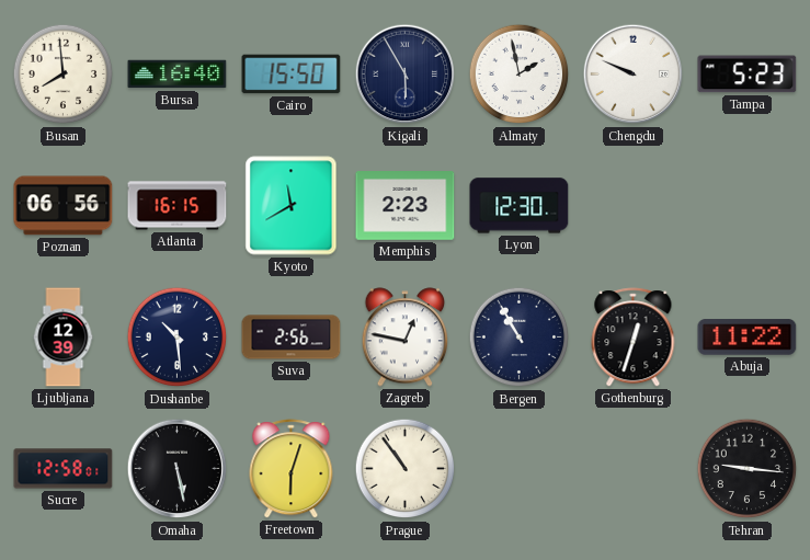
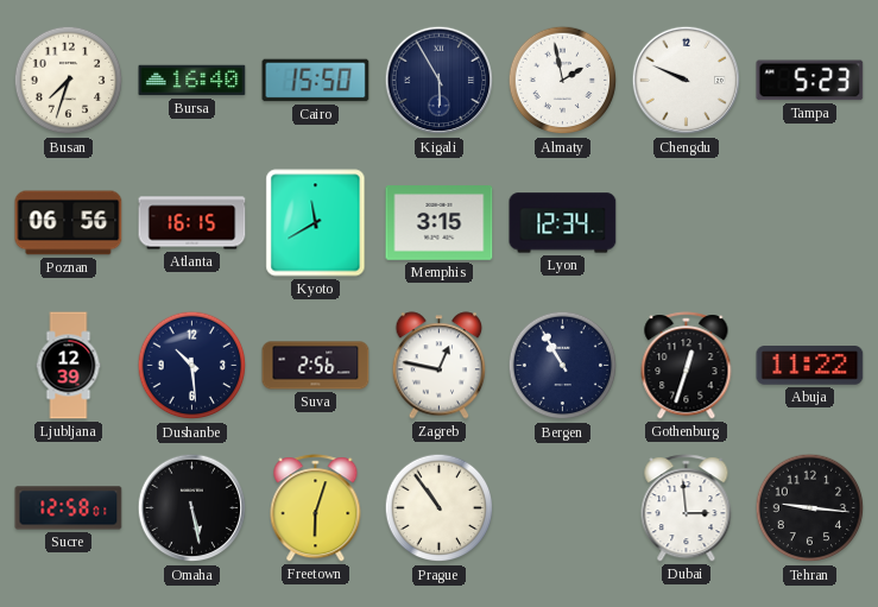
Busan: 7:59 -> 7:33
Memphis: 2:23 -> 3:15
Lyon: 12:30 -> 12:34
Dubai: none -> 2:59
